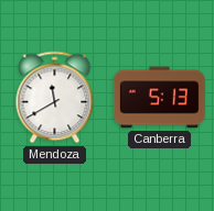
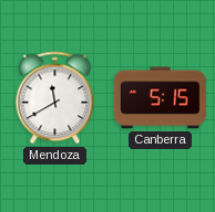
Canberra: 5:13 -> 5:15
